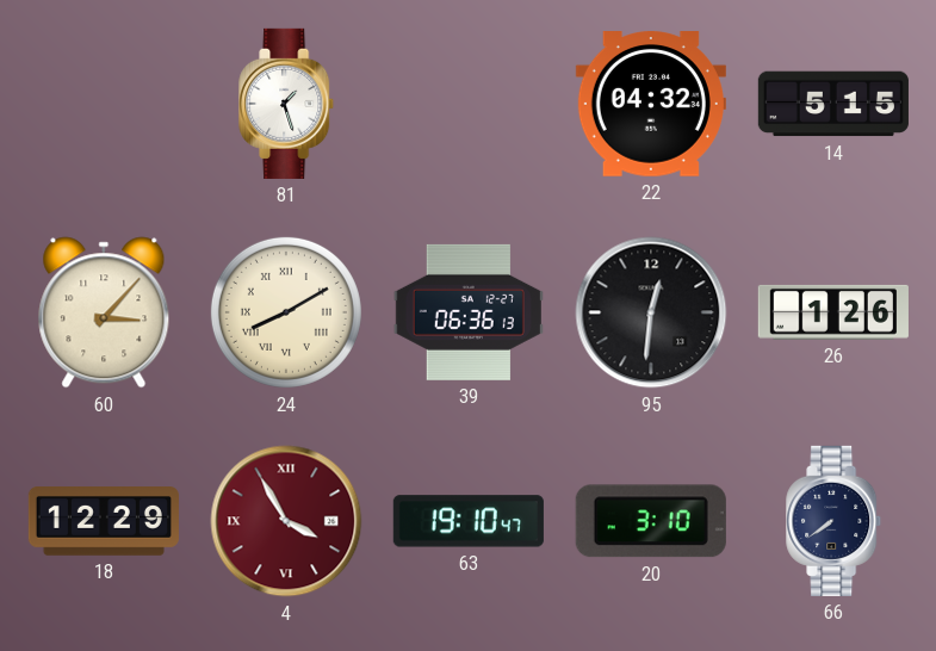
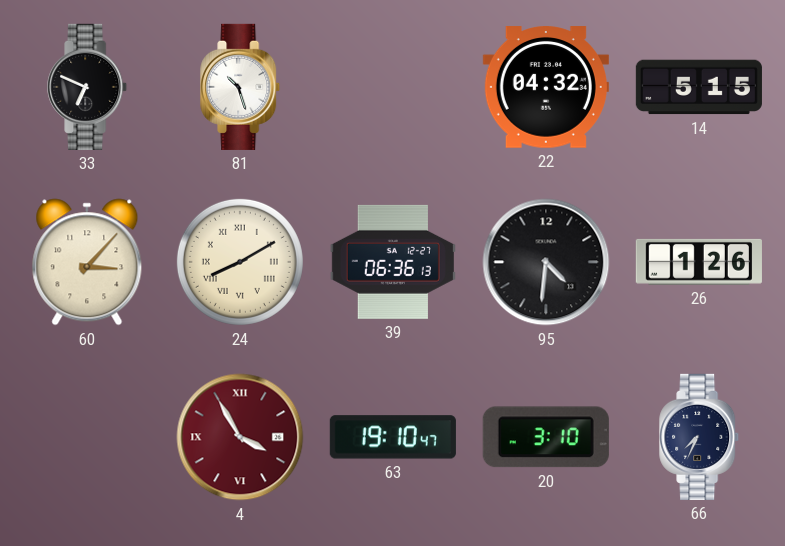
33: none -> 6:49
81: 1:27 -> 10:27
95: 12:31 -> 4:31
18: 12:29 -> none
66: 7:39 -> 7:34
